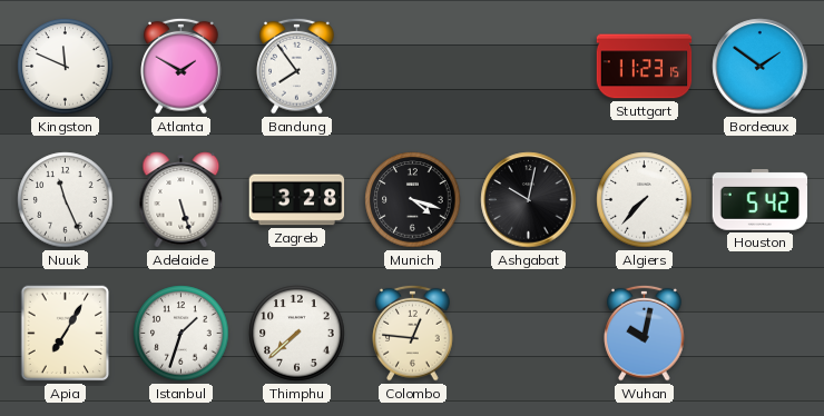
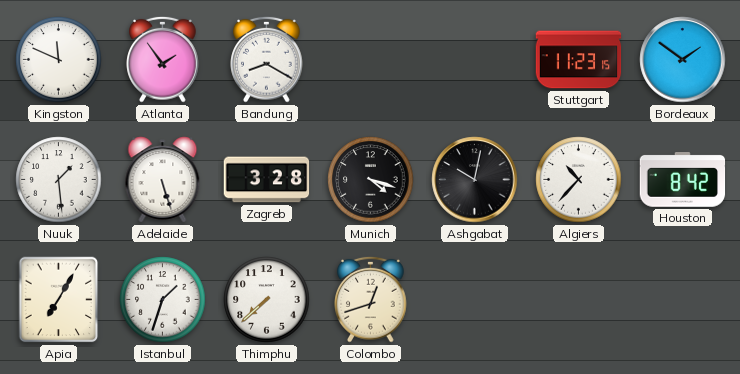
Atlanta: 1:50 -> 1:54
Bandung: 7:54 -> 8:20
Nuuk: 11:26 -> 1:29
Algiers: 7:37 -> 10:37
Houston: 5:42 -> 8:42
Colombo: 12:46 -> 12:42
Wuhan: 10:02 -> none
